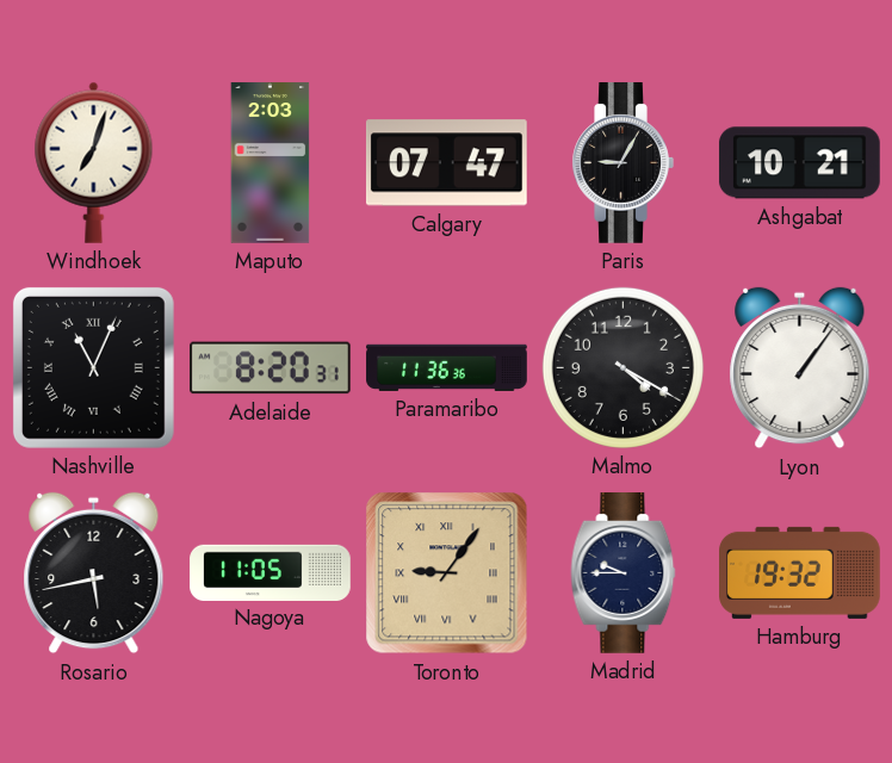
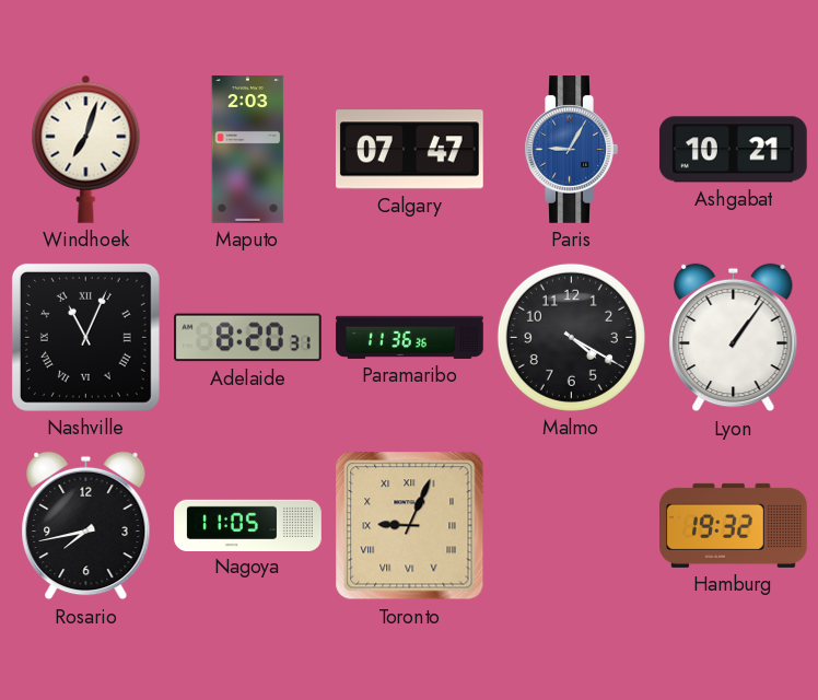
Paris dial: black -> blue
Rosario: 5:43 -> 7:43
Toronto: 9:06 -> 9:04
Madrid: 9:45 -> none
